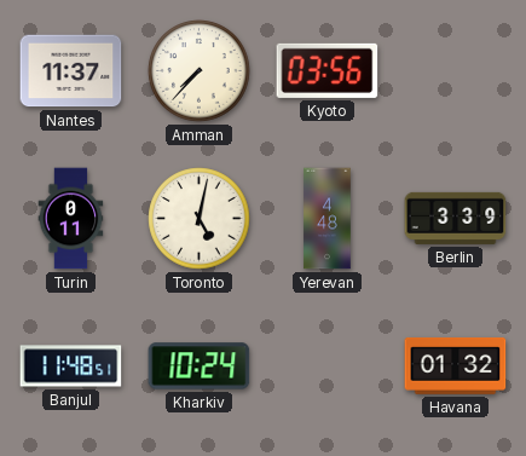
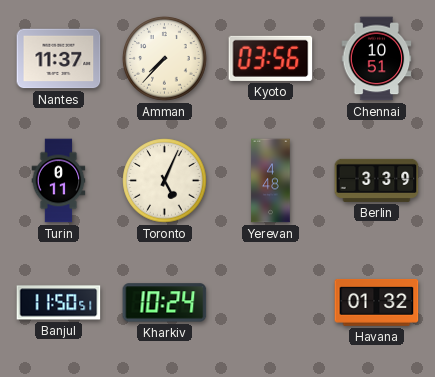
Chennai: none -> 10:51
Toronto: 5:02 -> 5:04
Banjul: 11:48 -> 11:50
